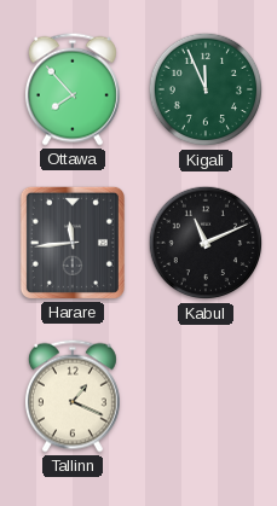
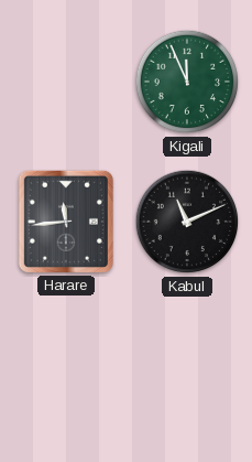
Ottawa: 7:53 -> none
Tallinn: 1:19 -> none
